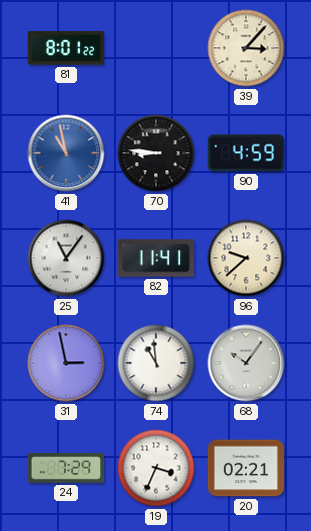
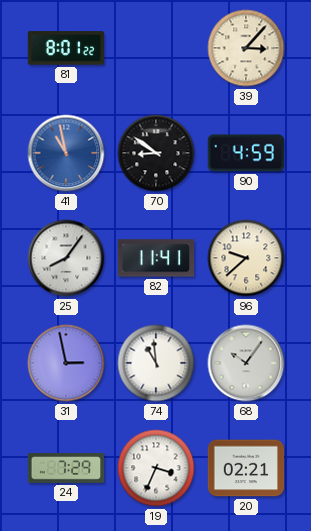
70: 8:46 -> 8:51
25: 11:06 -> 8:06
